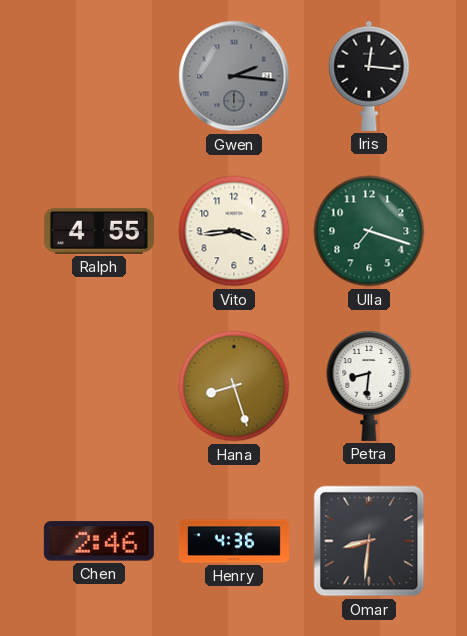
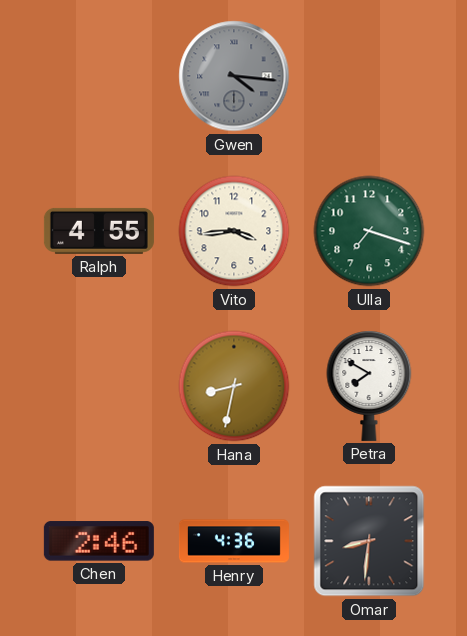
Gwen: 2:16 -> 4:16
Iris: 12:16 -> none
Hana: 8:27 -> 8:32
Petra: 8:31 -> 7:50
